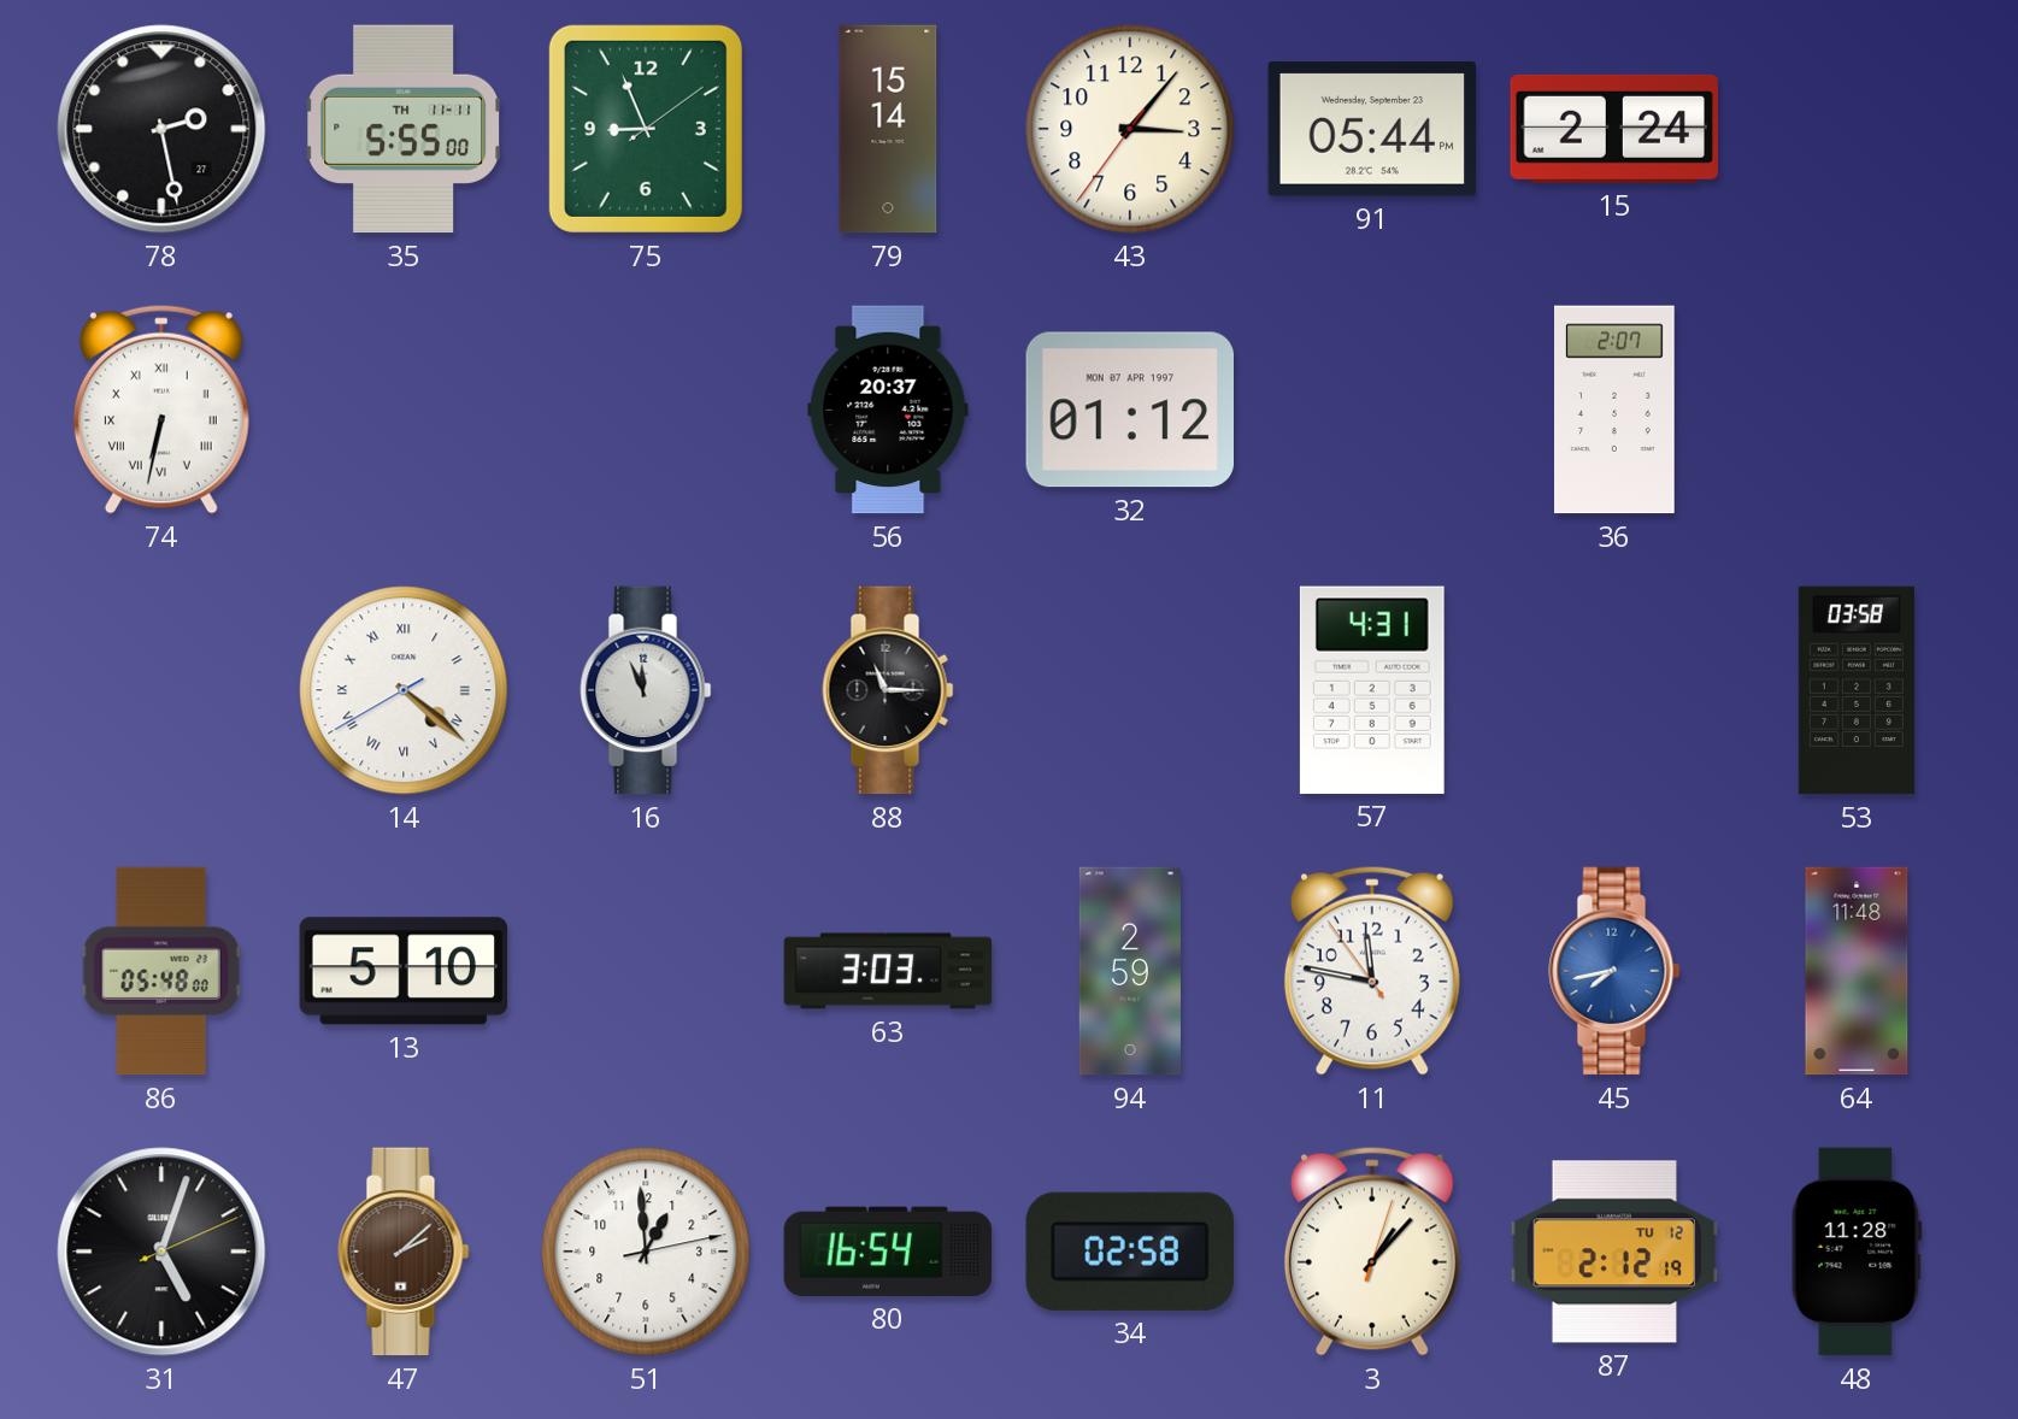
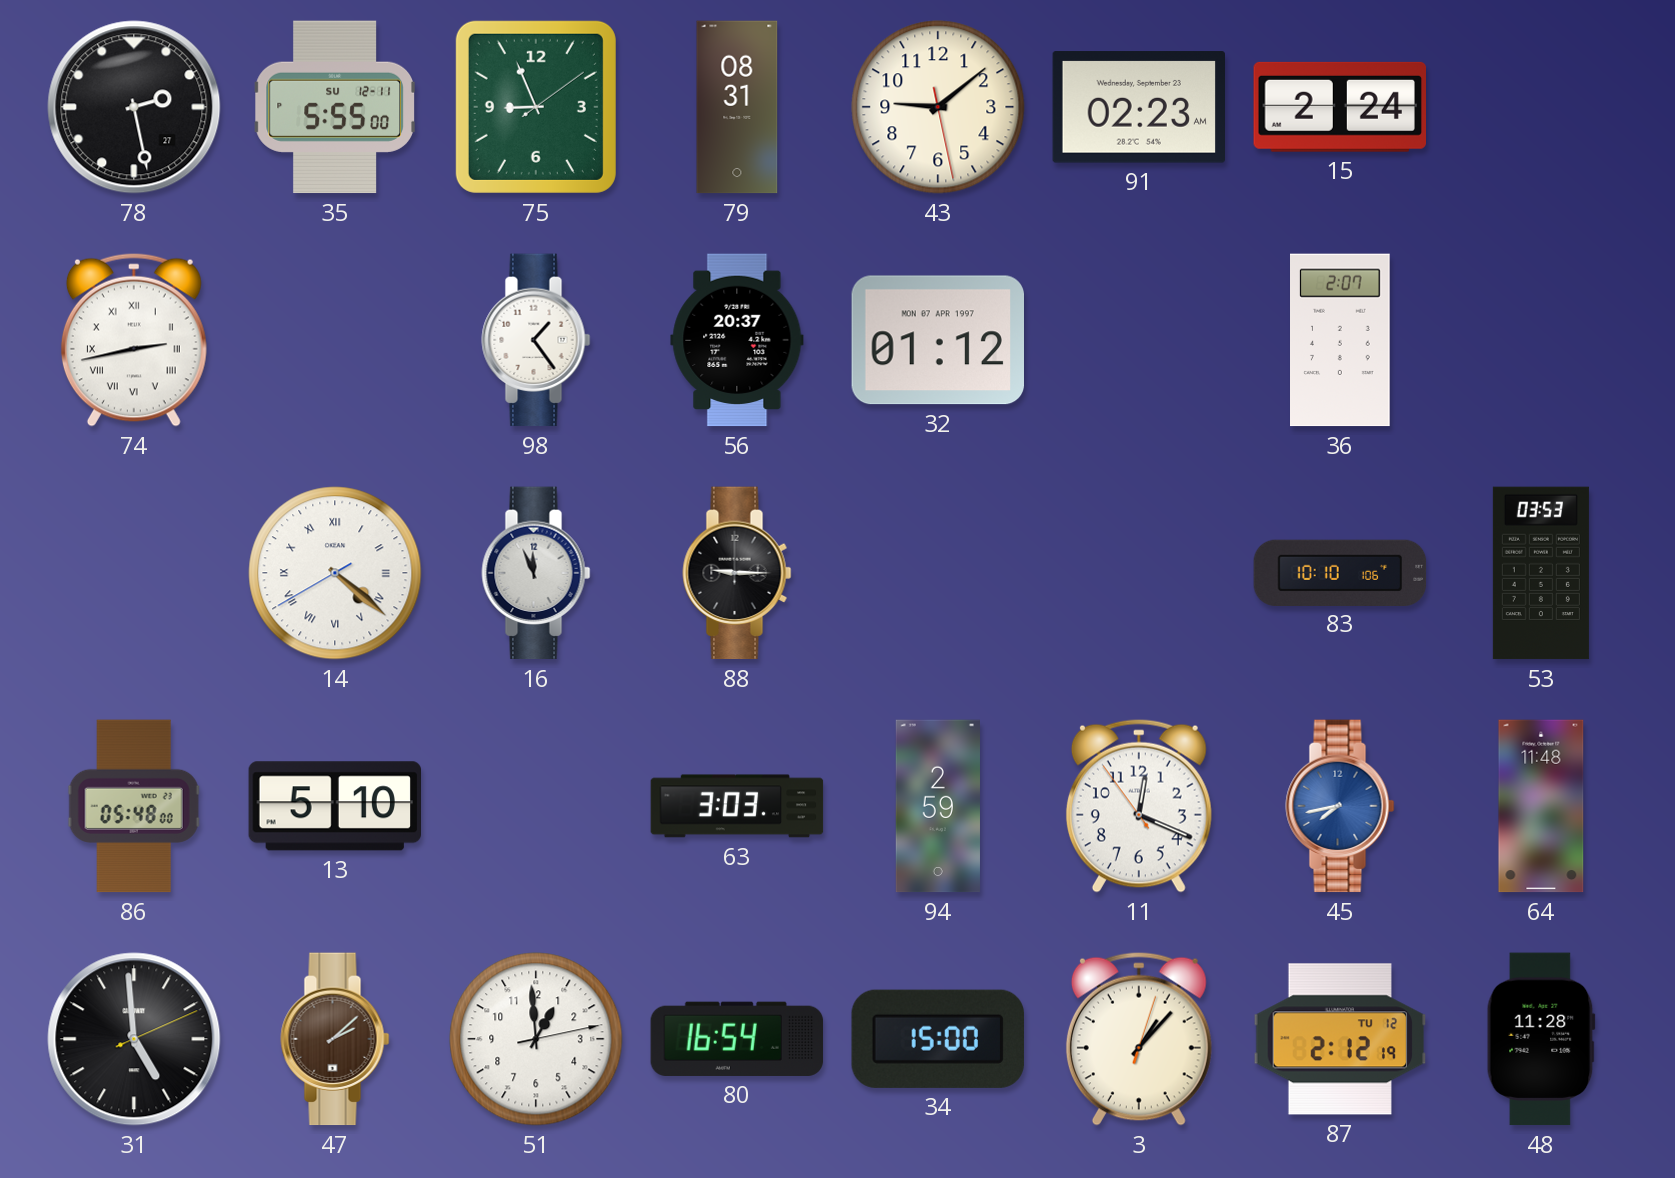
35 date: TH 11-11 -> SU 12-11
79: 15:14 -> 08:31
43: 3:06 -> 9:08
91: 05:44 -> 02:23
74: 6:32 -> 2:43
98: none -> 1:24
88: 11:15 -> 9:15
57: 4:31 -> none
83: none -> 10:10
53: 03:58 -> 03:53
11: 11:46 -> 12:18
31: 5:03 -> 4:59
34: 02:58 -> 15:00
